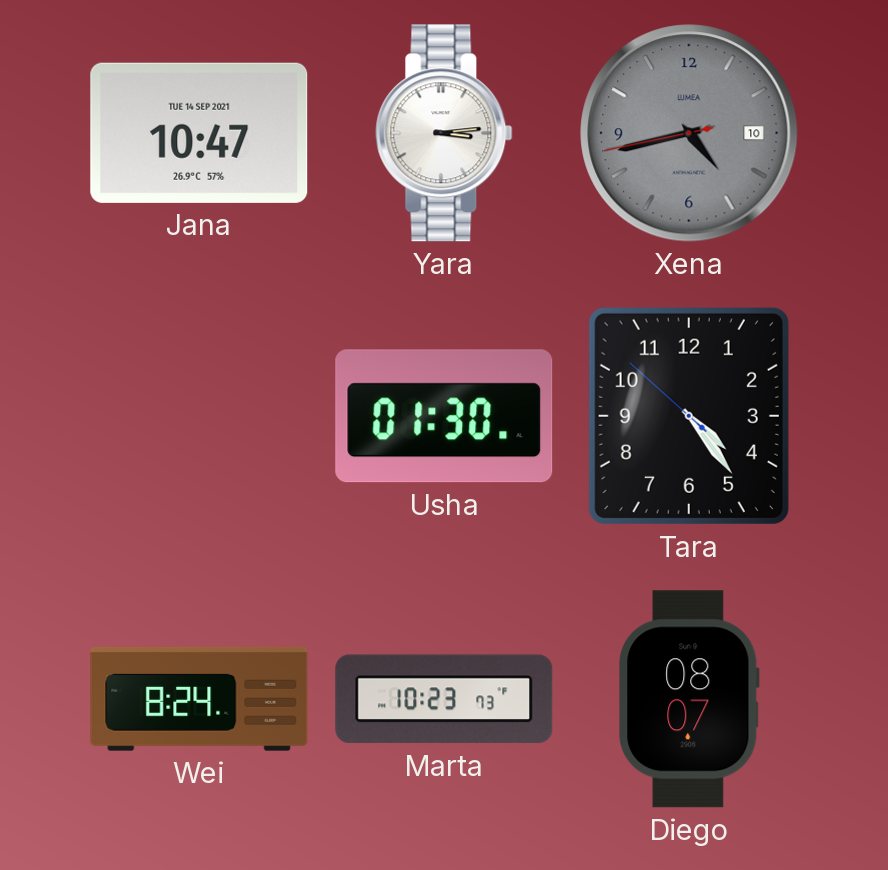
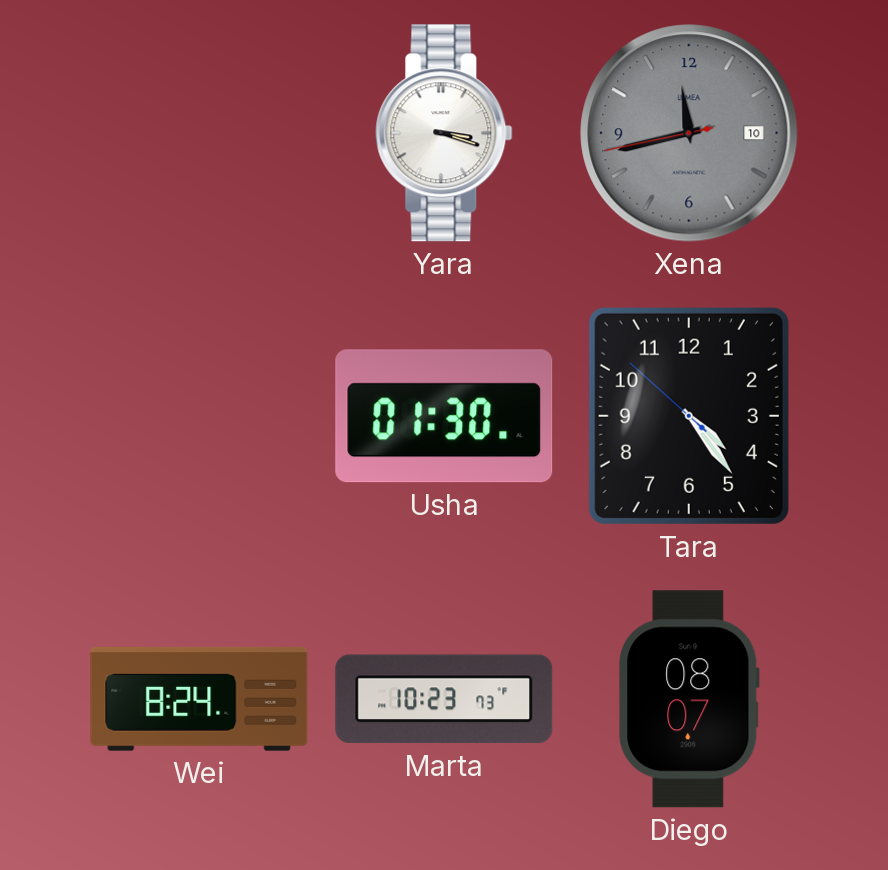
Jana: 10:47 -> none
Yara: 3:14 -> 3:18
Xena: 4:42 -> 11:42
